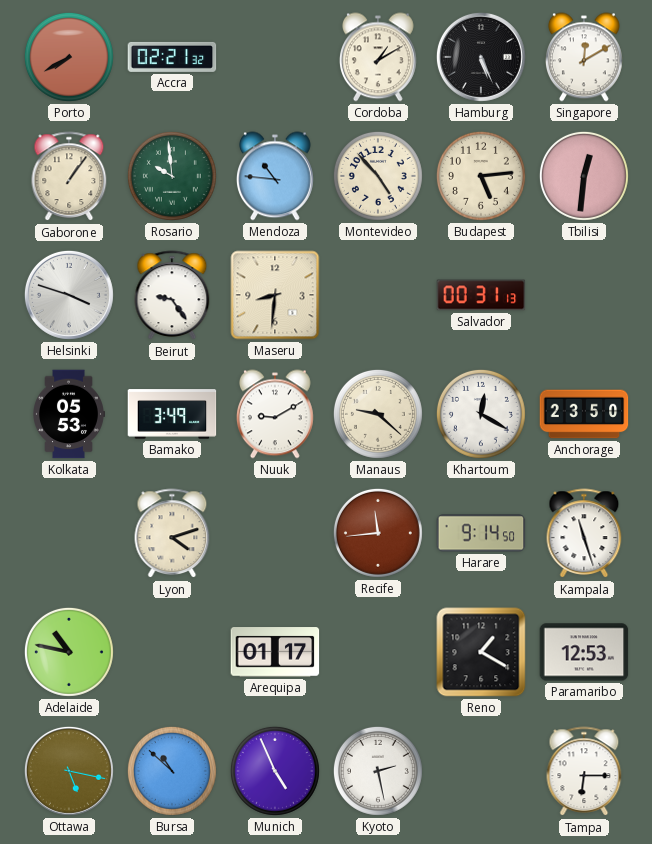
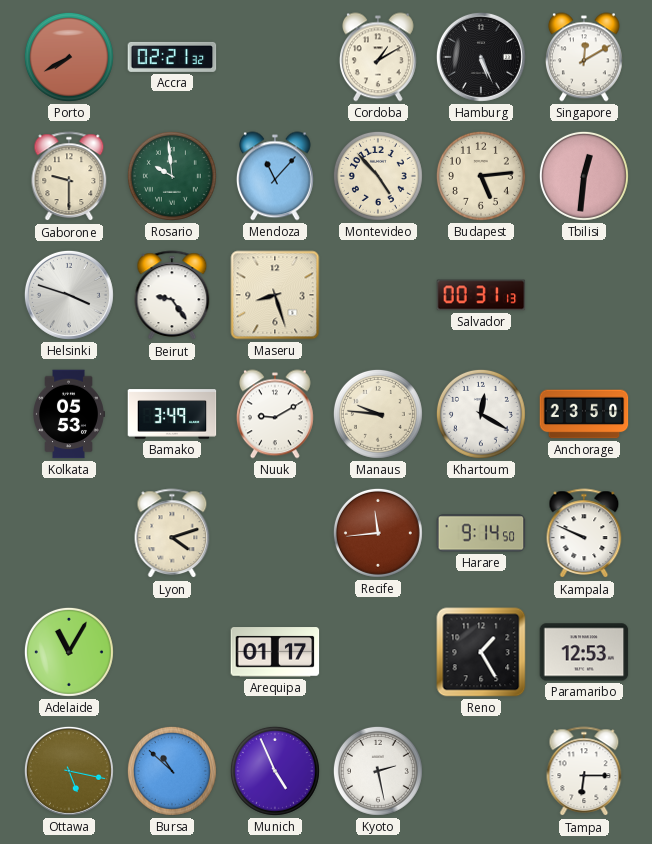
Gaborone: 1:06 -> 9:30
Mendoza: 10:46 -> 11:07
Maseru: 8:31 -> 8:27
Manaus: 9:22 -> 9:46
Kampala: 11:27 -> 9:49
Adelaide: 10:47 -> 11:05
Reno: 1:20 -> 1:25
